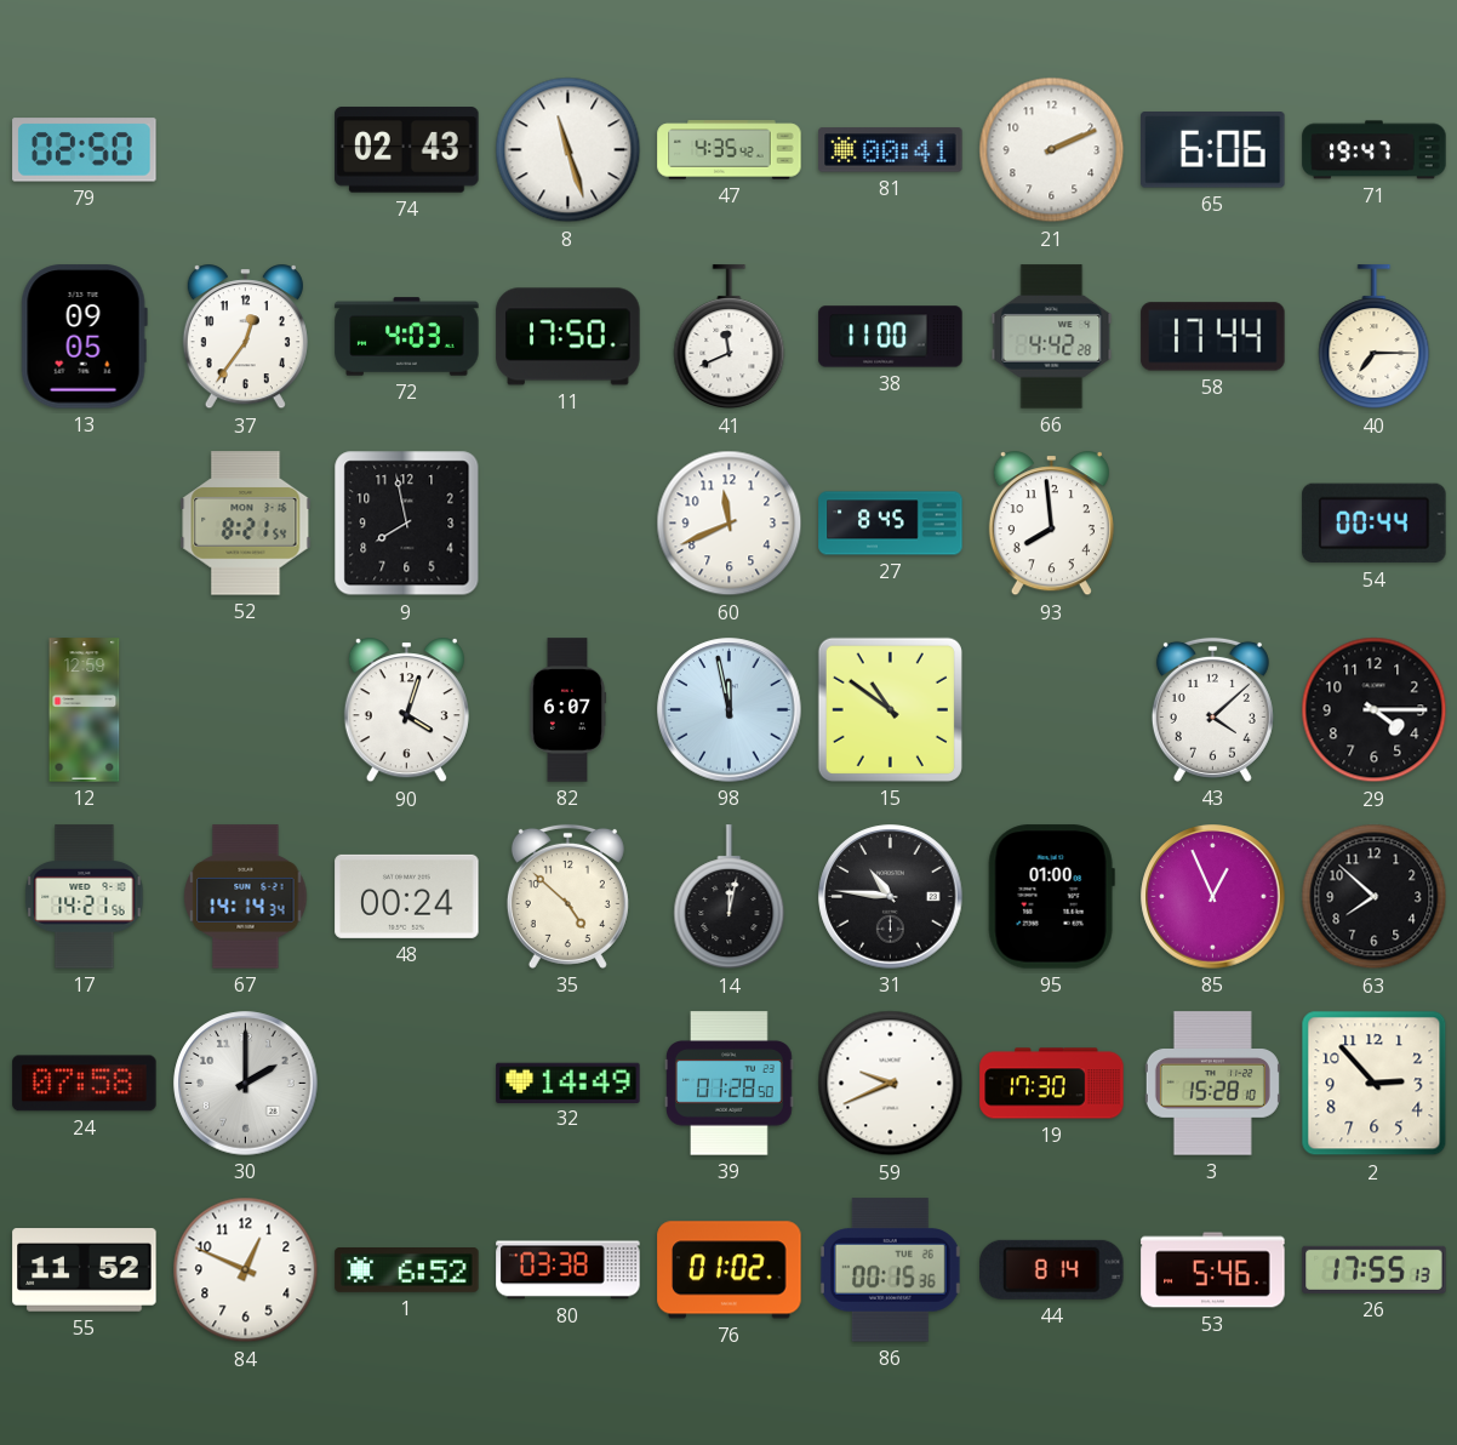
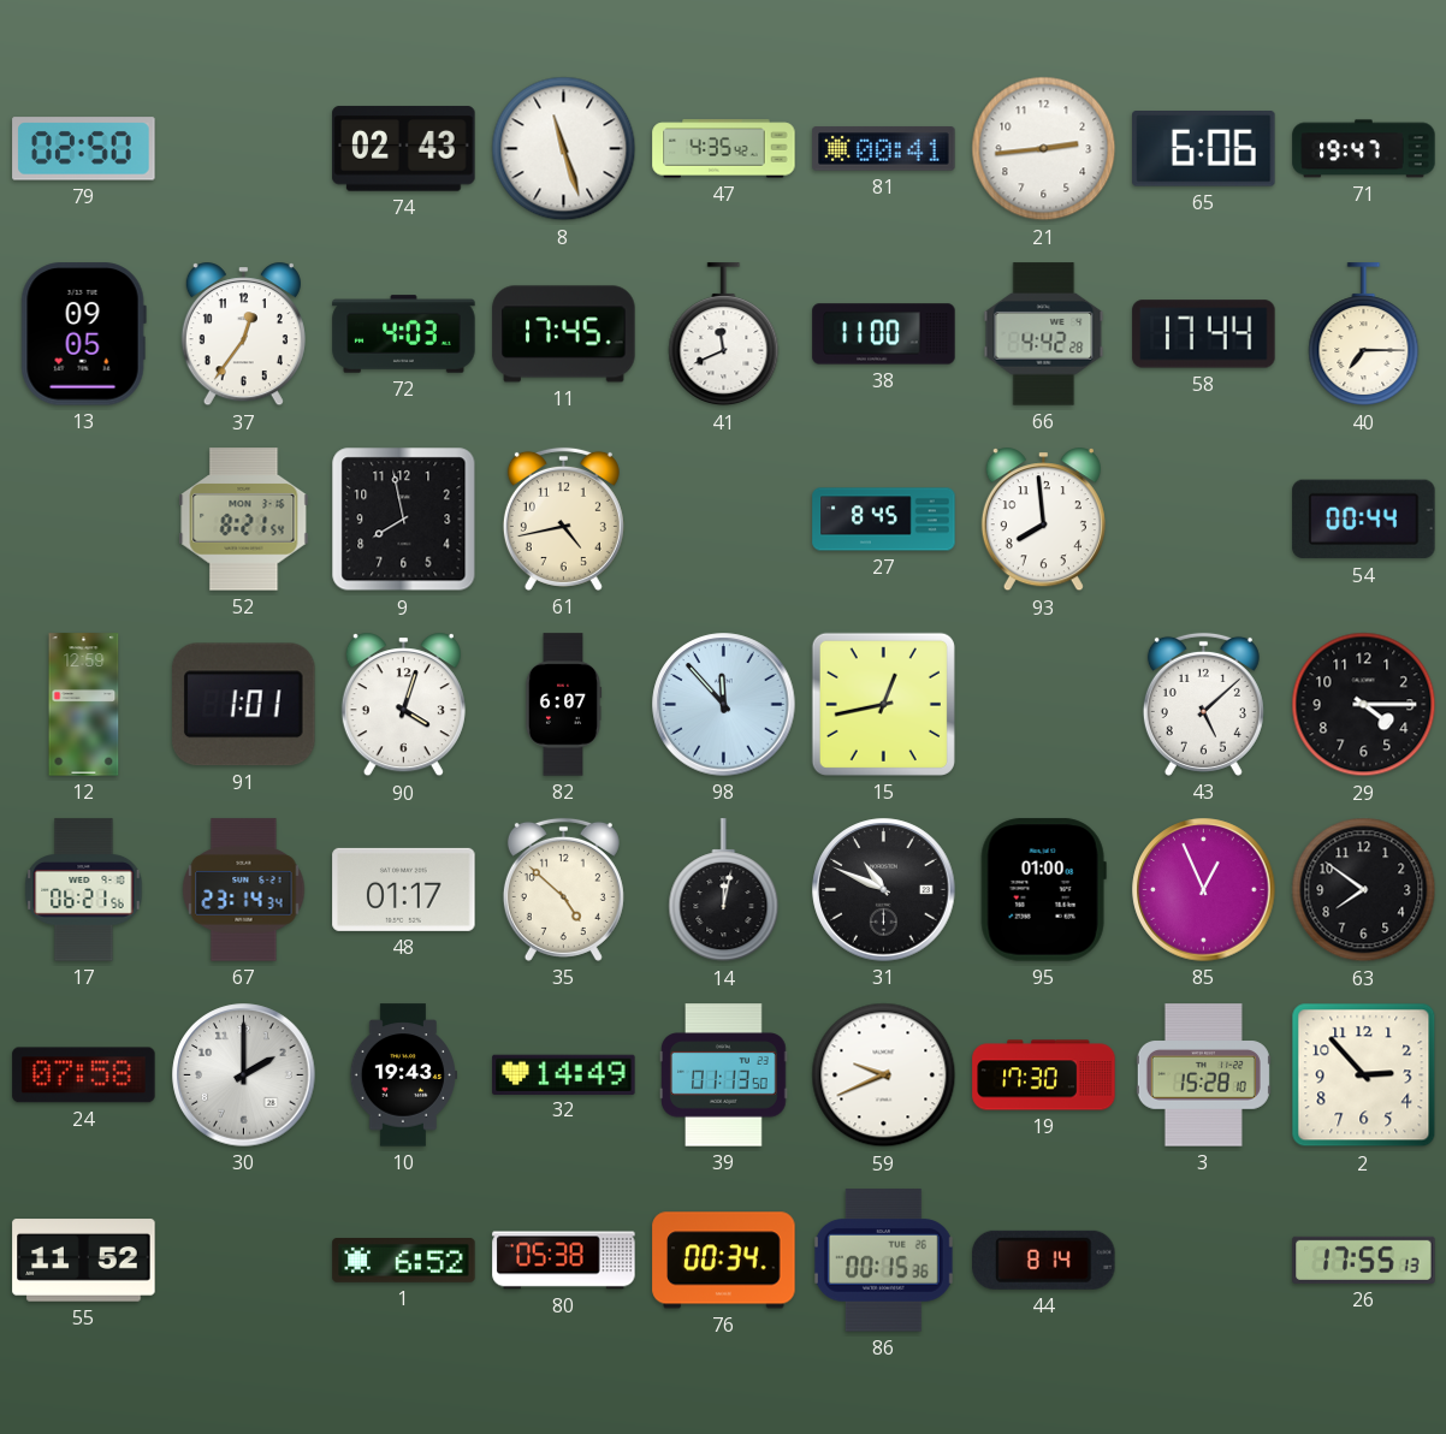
21: 2:11 -> 2:44
11: 17:50 -> 17:45
61: none -> 4:43
60: 11:41 -> none
91: none -> 1:01
98: 11:58 -> 11:53
15: 10:51 -> 12:43
43: 4:08 -> 5:08
17: 14:21 -> 06:21
67: 14:14 -> 23:14
48: 00:24 -> 01:17
31: 10:46 -> 10:49
63: 7:52 -> 7:51
10: none -> 19:43
39: 01:28 -> 01:13
84: 12:49 -> none
80: 03:38 -> 05:38
76: 01:02 -> 00:34
53: 5:46 -> none
